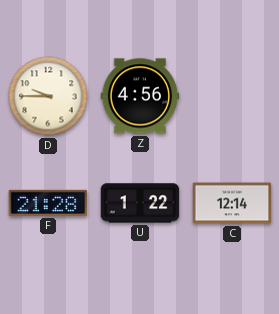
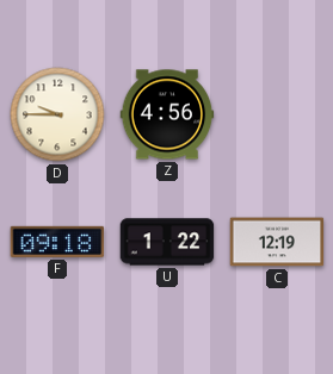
F: 21:28 -> 09:18
C: 12:14 -> 12:19
